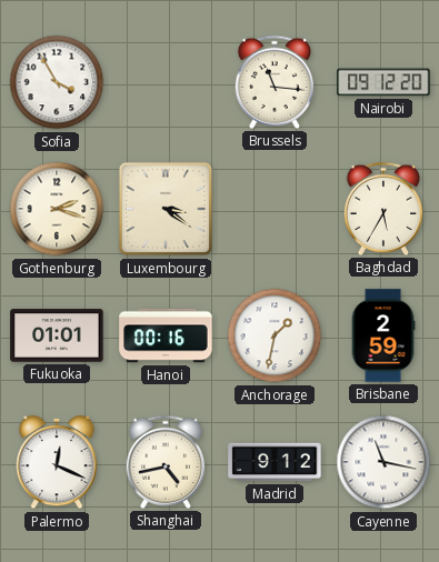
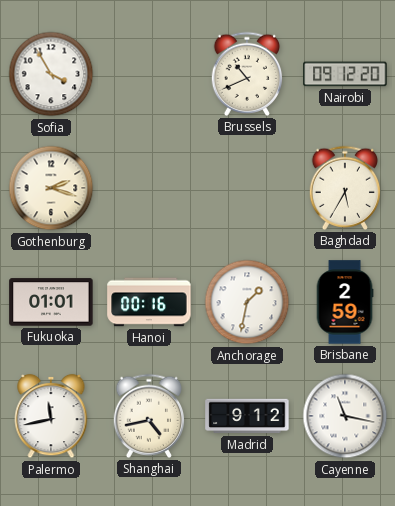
Brussels: 11:16 -> 10:41
Luxembourg: 3:21 -> none
Palermo: 12:19 -> 11:43
